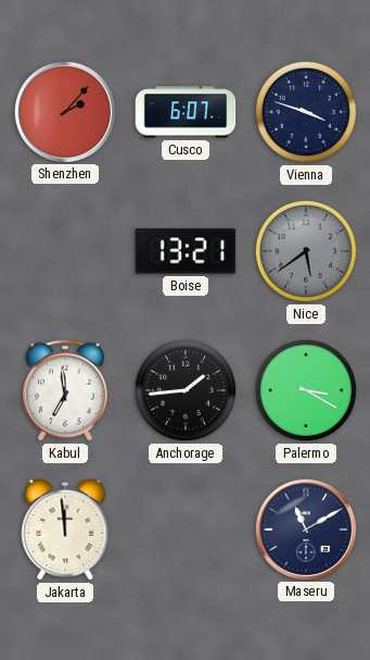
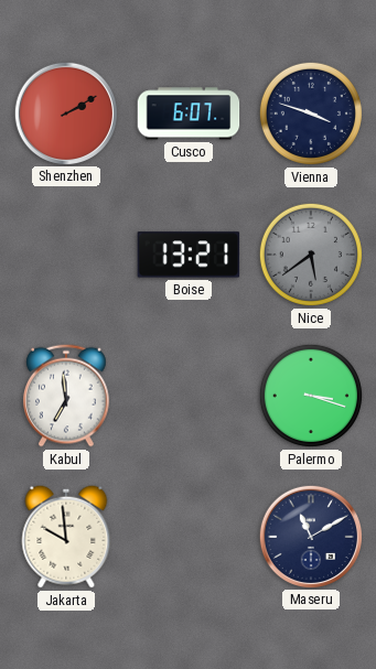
Shenzhen: 2:07 -> 2:10
Anchorage: 1:44 -> none
Palermo: 3:20 -> 3:18
Jakarta: 11:59 -> 9:59
